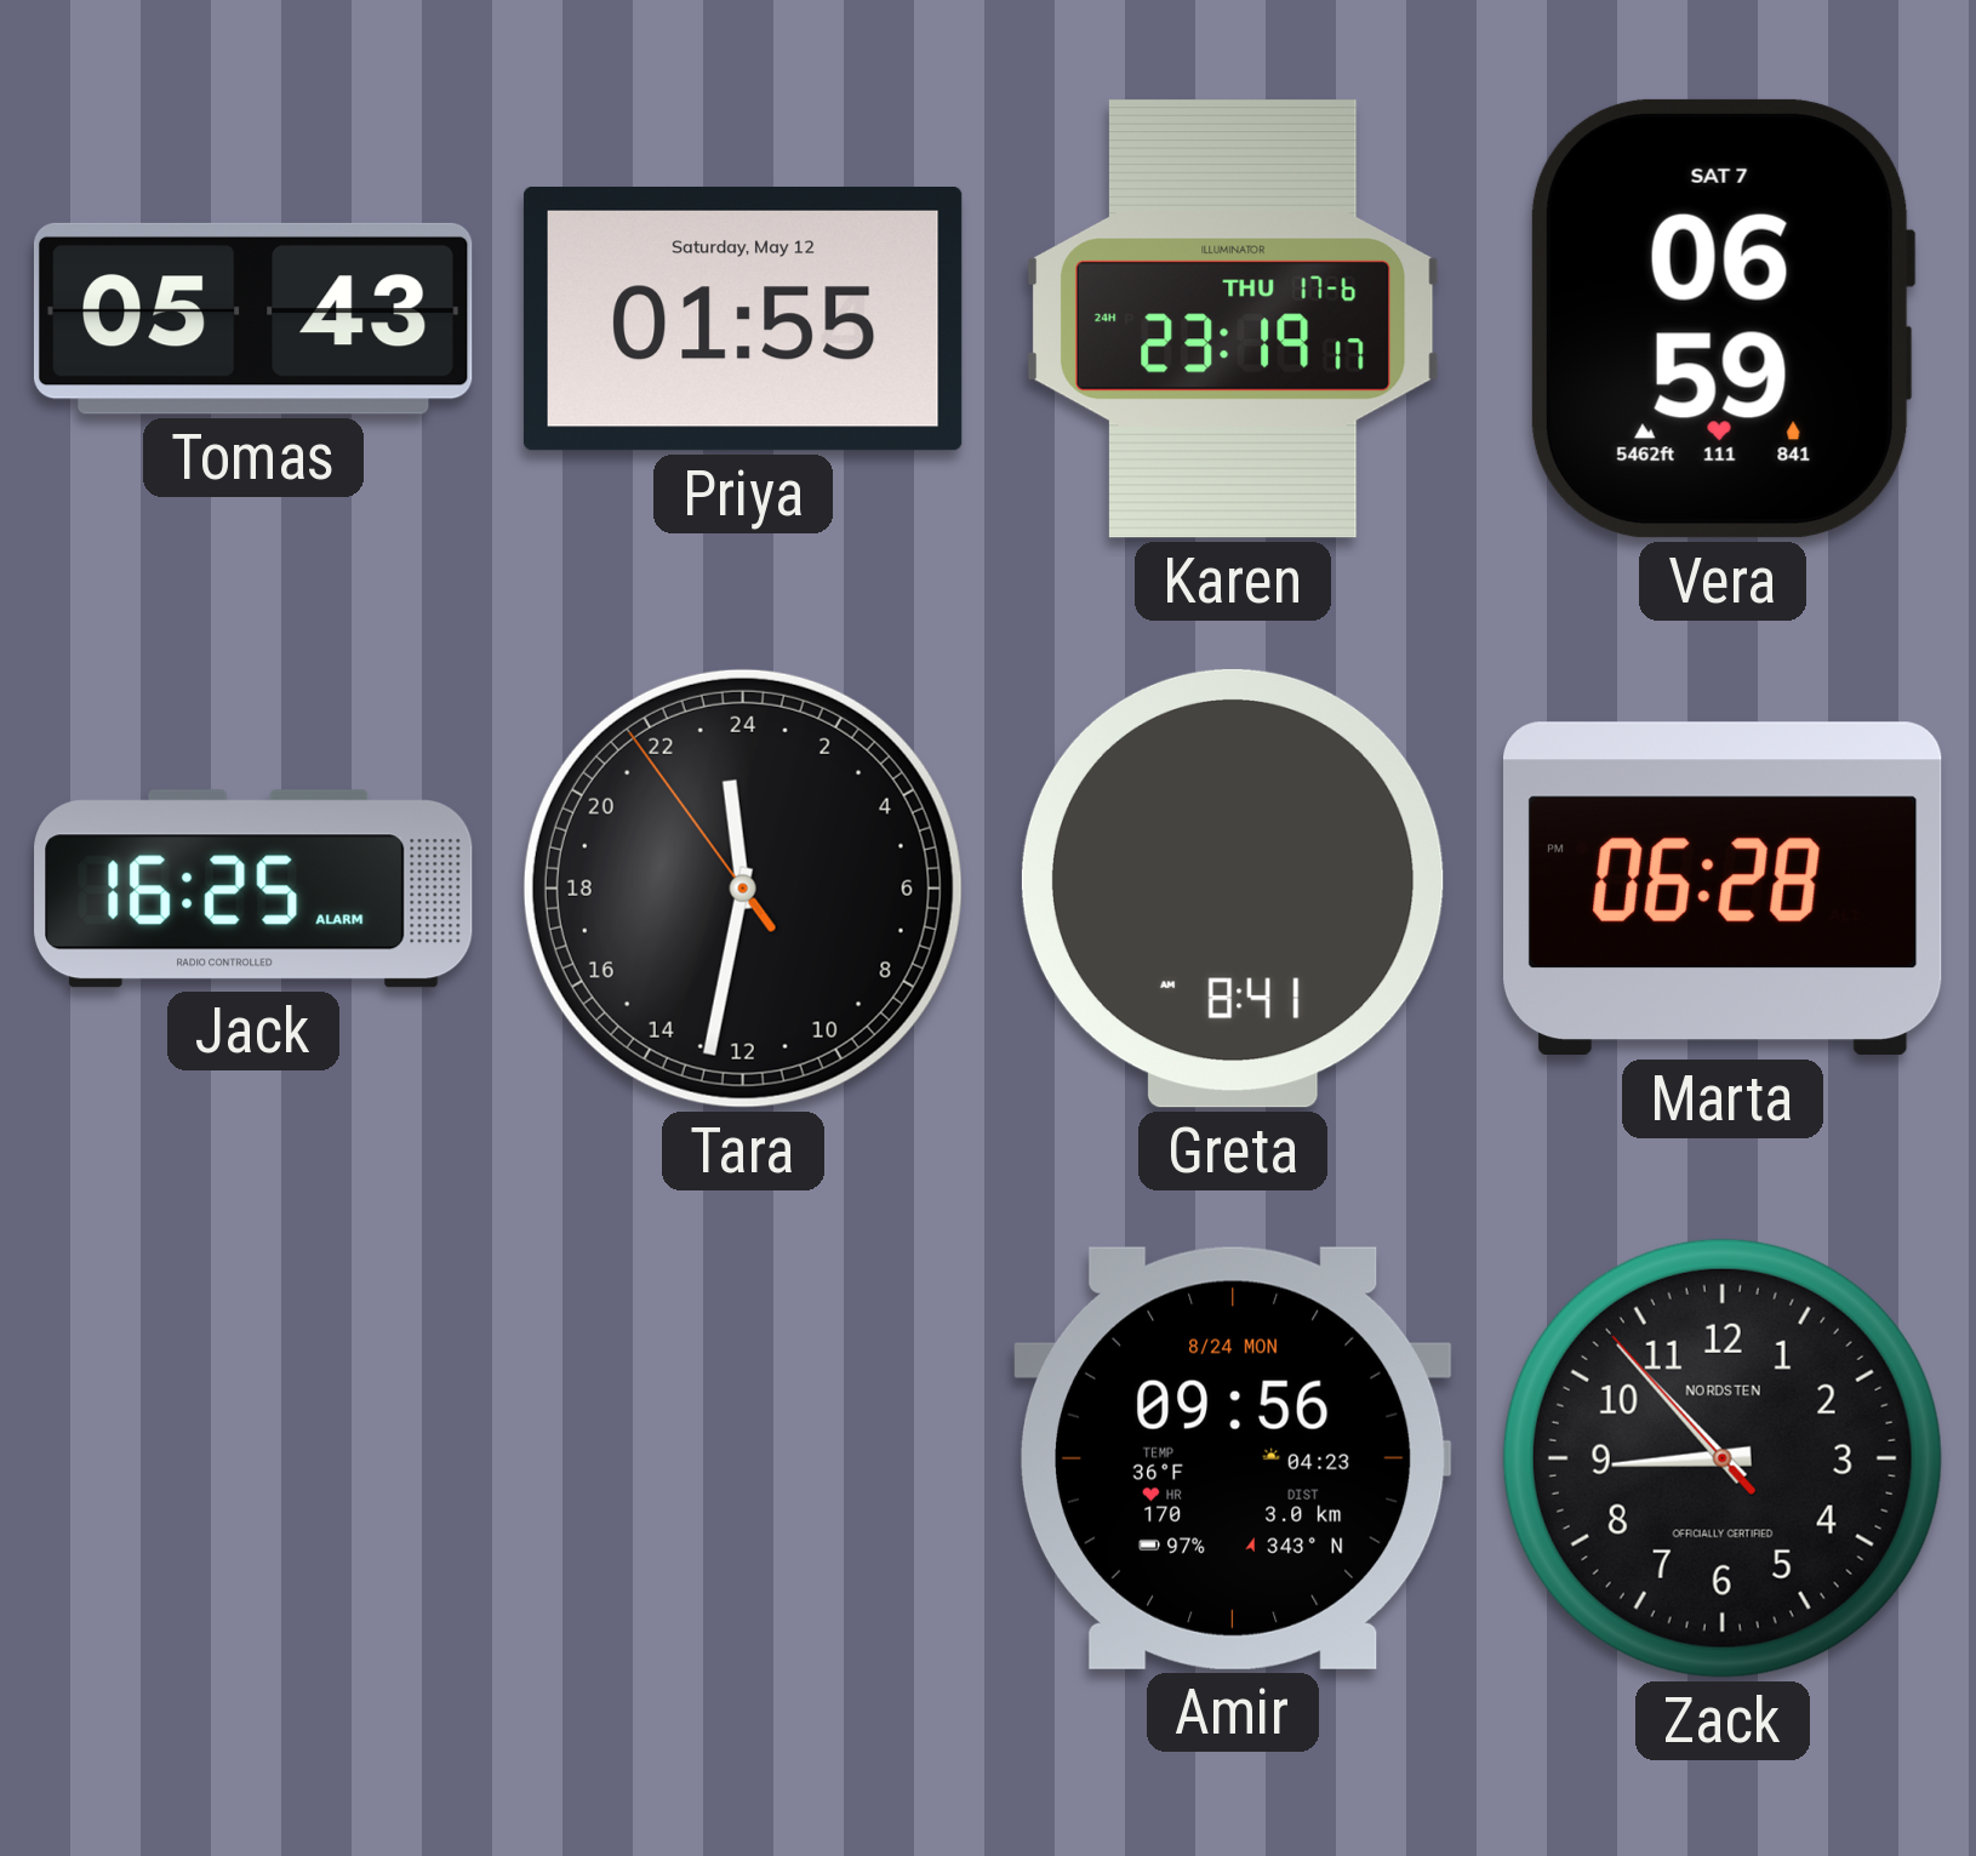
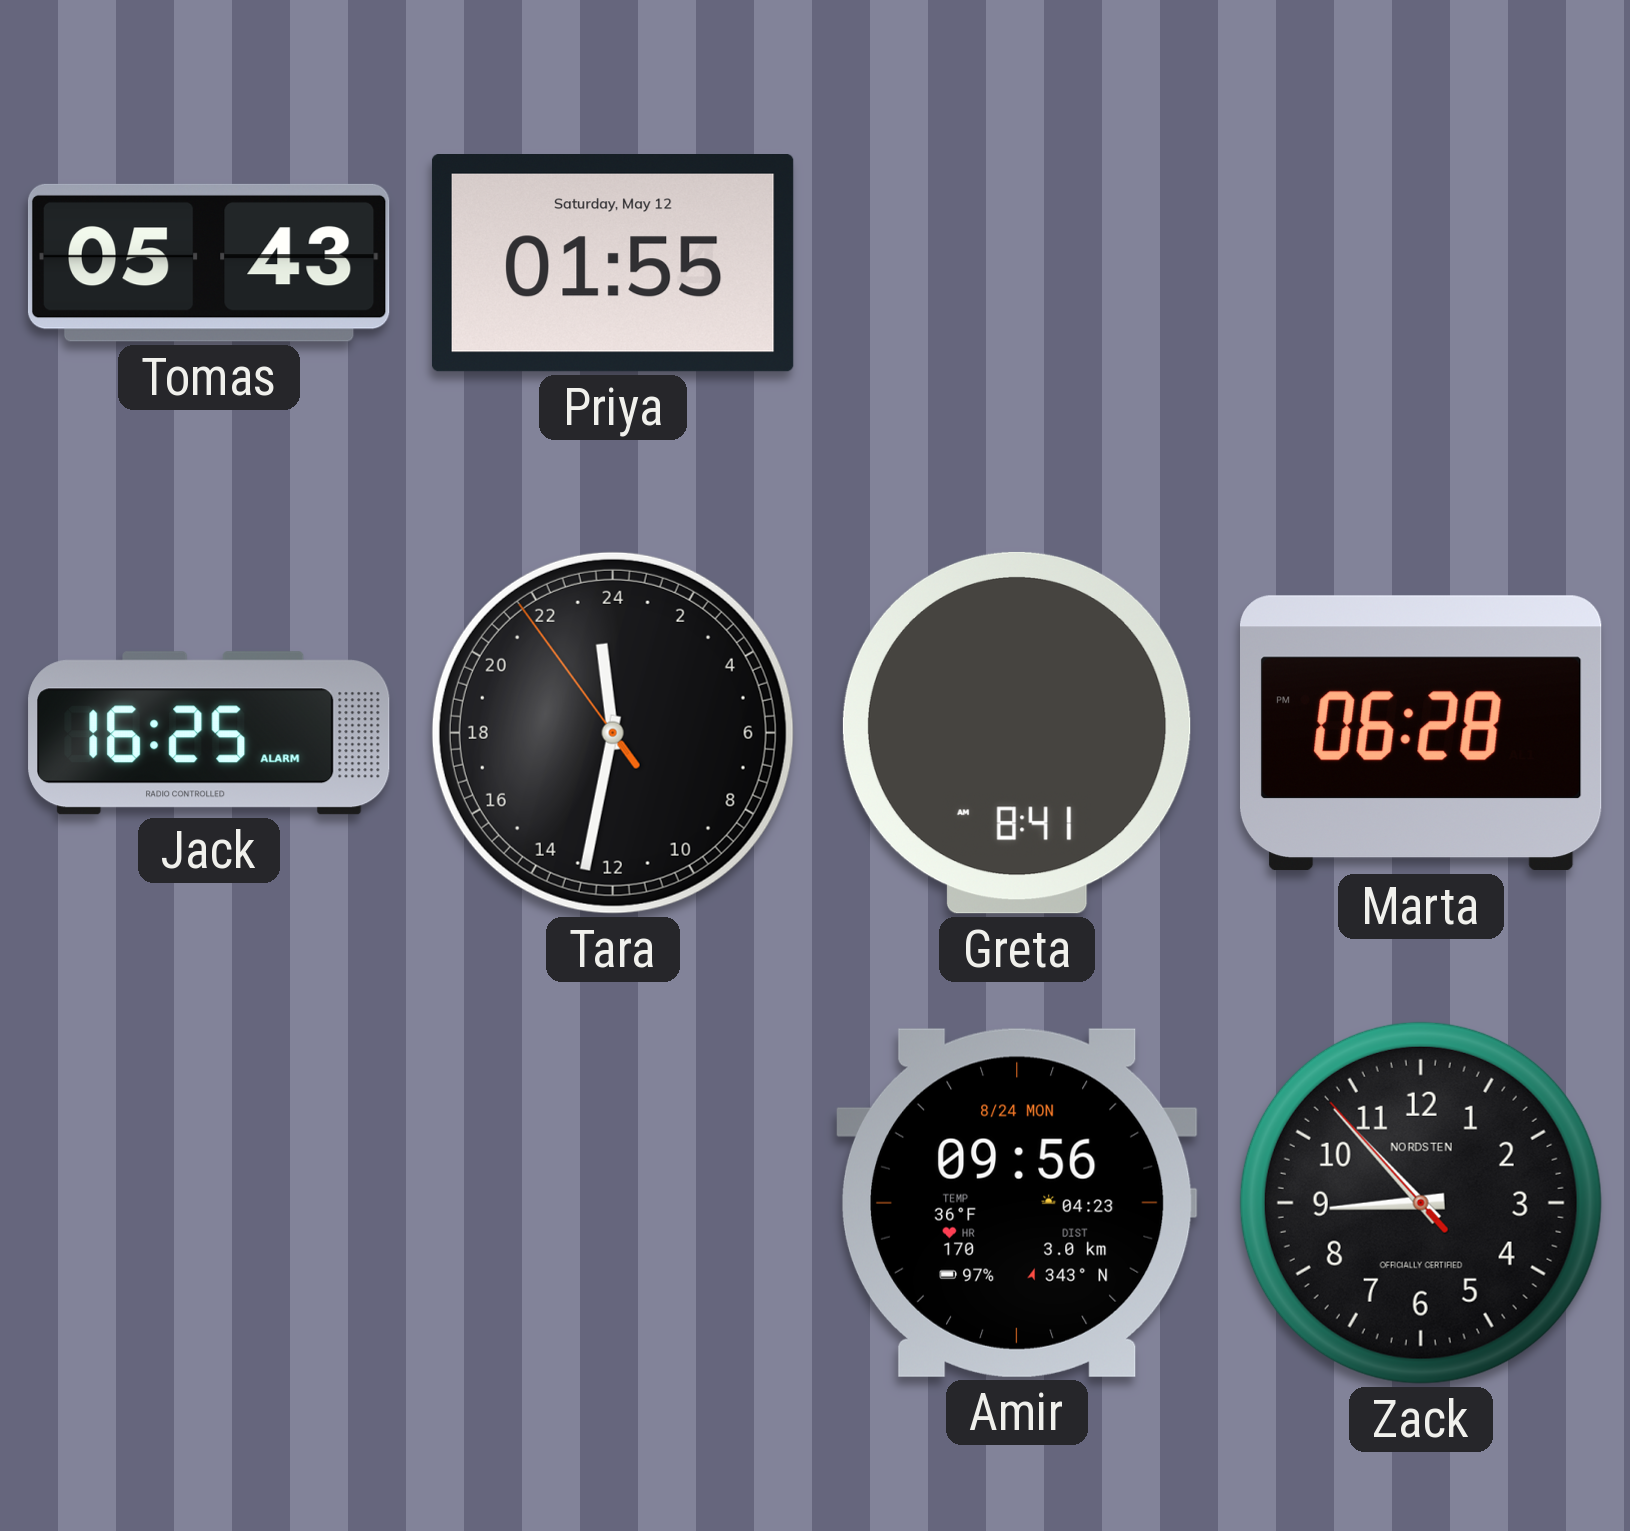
Karen: 23:19 -> none
Vera: 06:59 -> none
